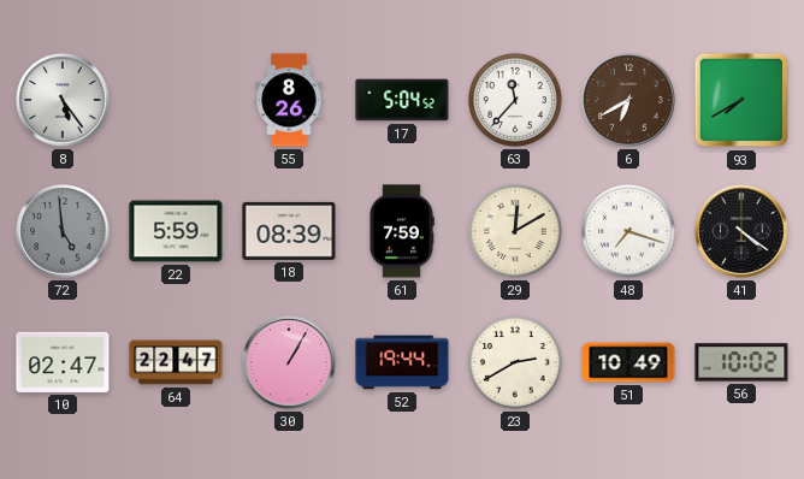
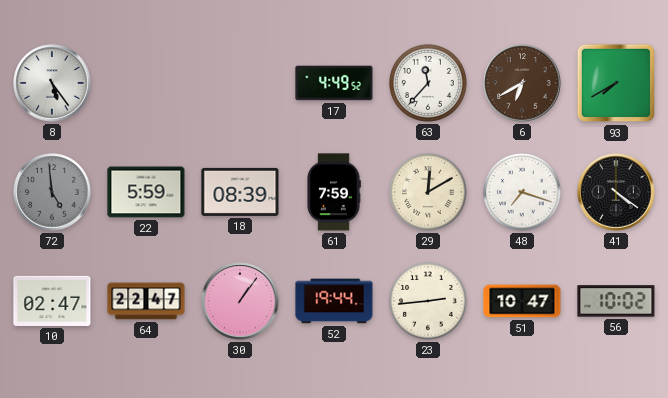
55: 8:26 -> none
17: 5:04 -> 4:49
30: 1:05 -> 1:06
23: 2:40 -> 2:44
51: 10:49 -> 10:47
